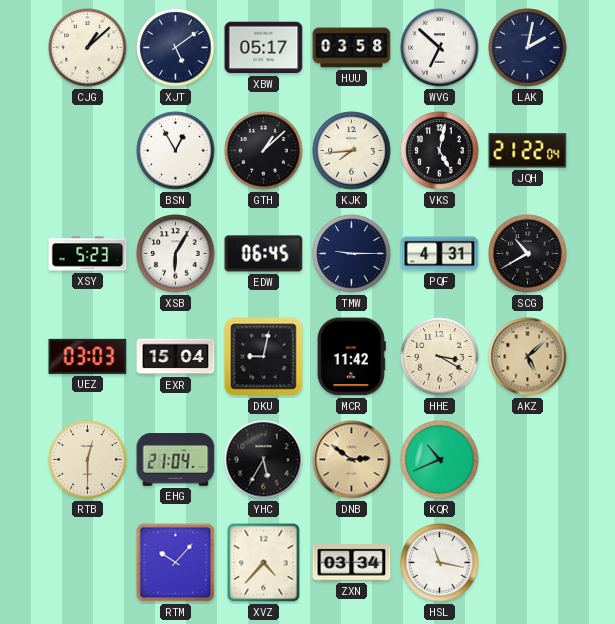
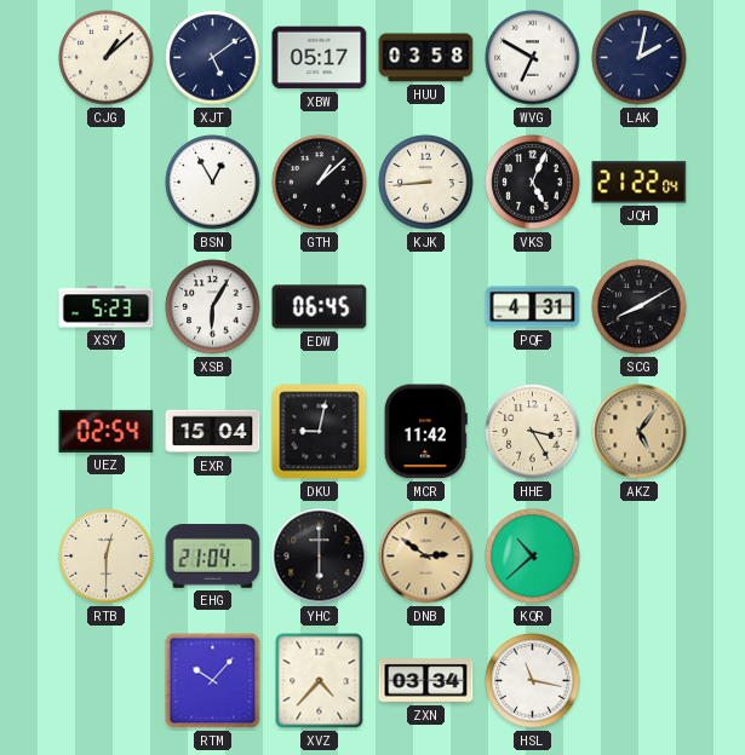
WVG: 6:52 -> 6:50
KJK: 7:44 -> 8:44
VKS: 5:02 -> 5:04
TMW: 9:15 -> none
SCG: 10:40 -> 8:10
UEZ: 03:03 -> 02:54
HHE: 3:20 -> 3:25
AKZ: 5:08 -> 5:06
YHC: 5:35 -> 6:00
KQR: 10:41 -> 10:38
